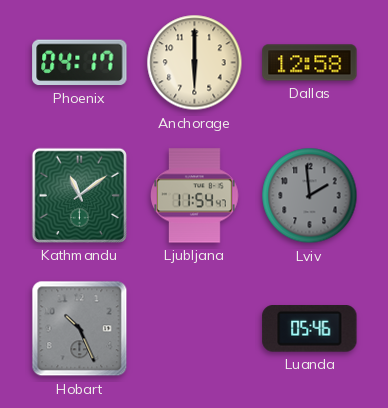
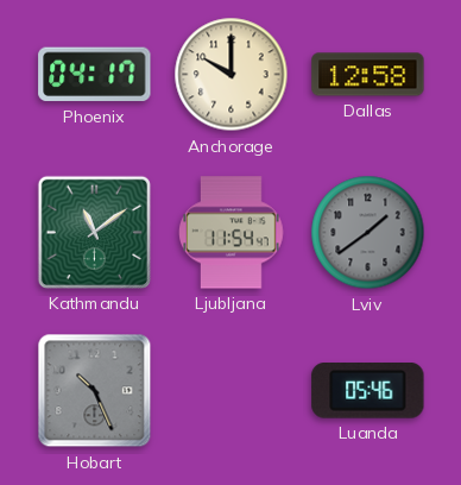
Anchorage: 6:00 -> 10:00
Lviv: 1:59 -> 1:39
